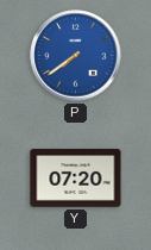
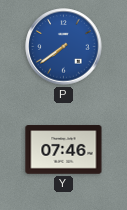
Y: 07:20 -> 07:46
